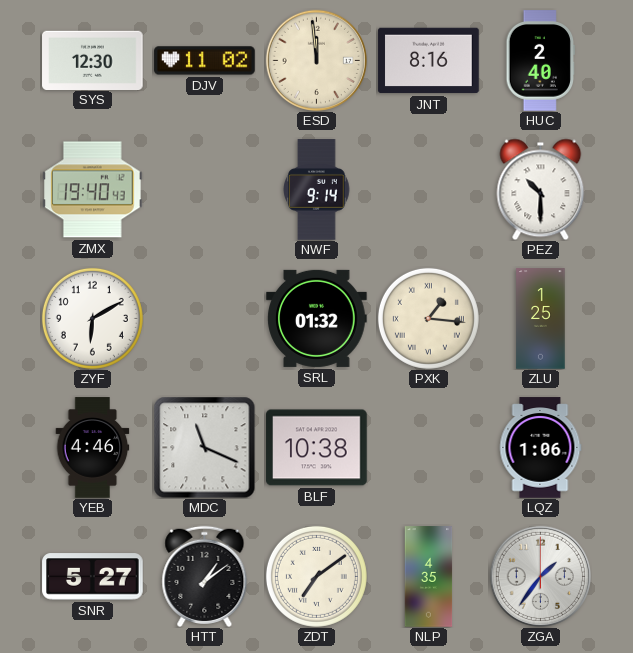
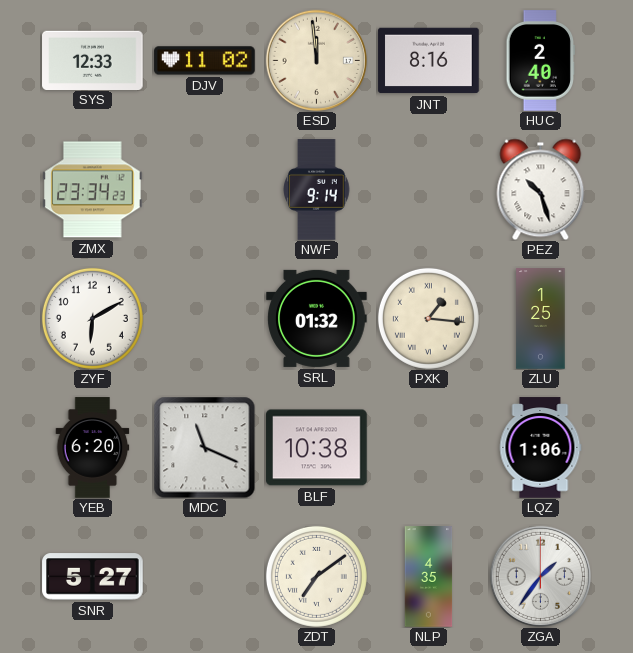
SYS: 12:30 -> 12:33
ZMX: 19:40 -> 23:34
PEZ: 10:30 -> 10:27
YEB: 4:46 -> 6:20
HTT: 1:09 -> none
